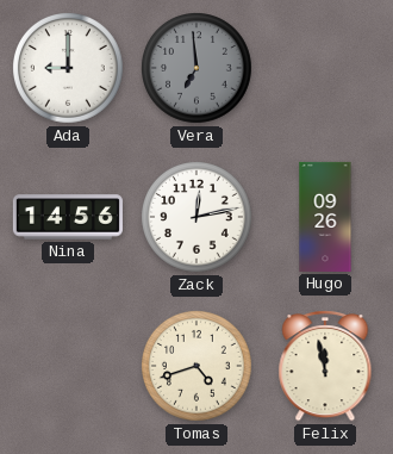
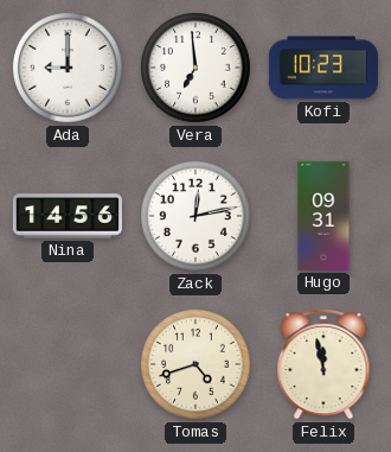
Vera dial: grey -> white
Kofi: none -> 10:23
Hugo: 09:26 -> 09:31
